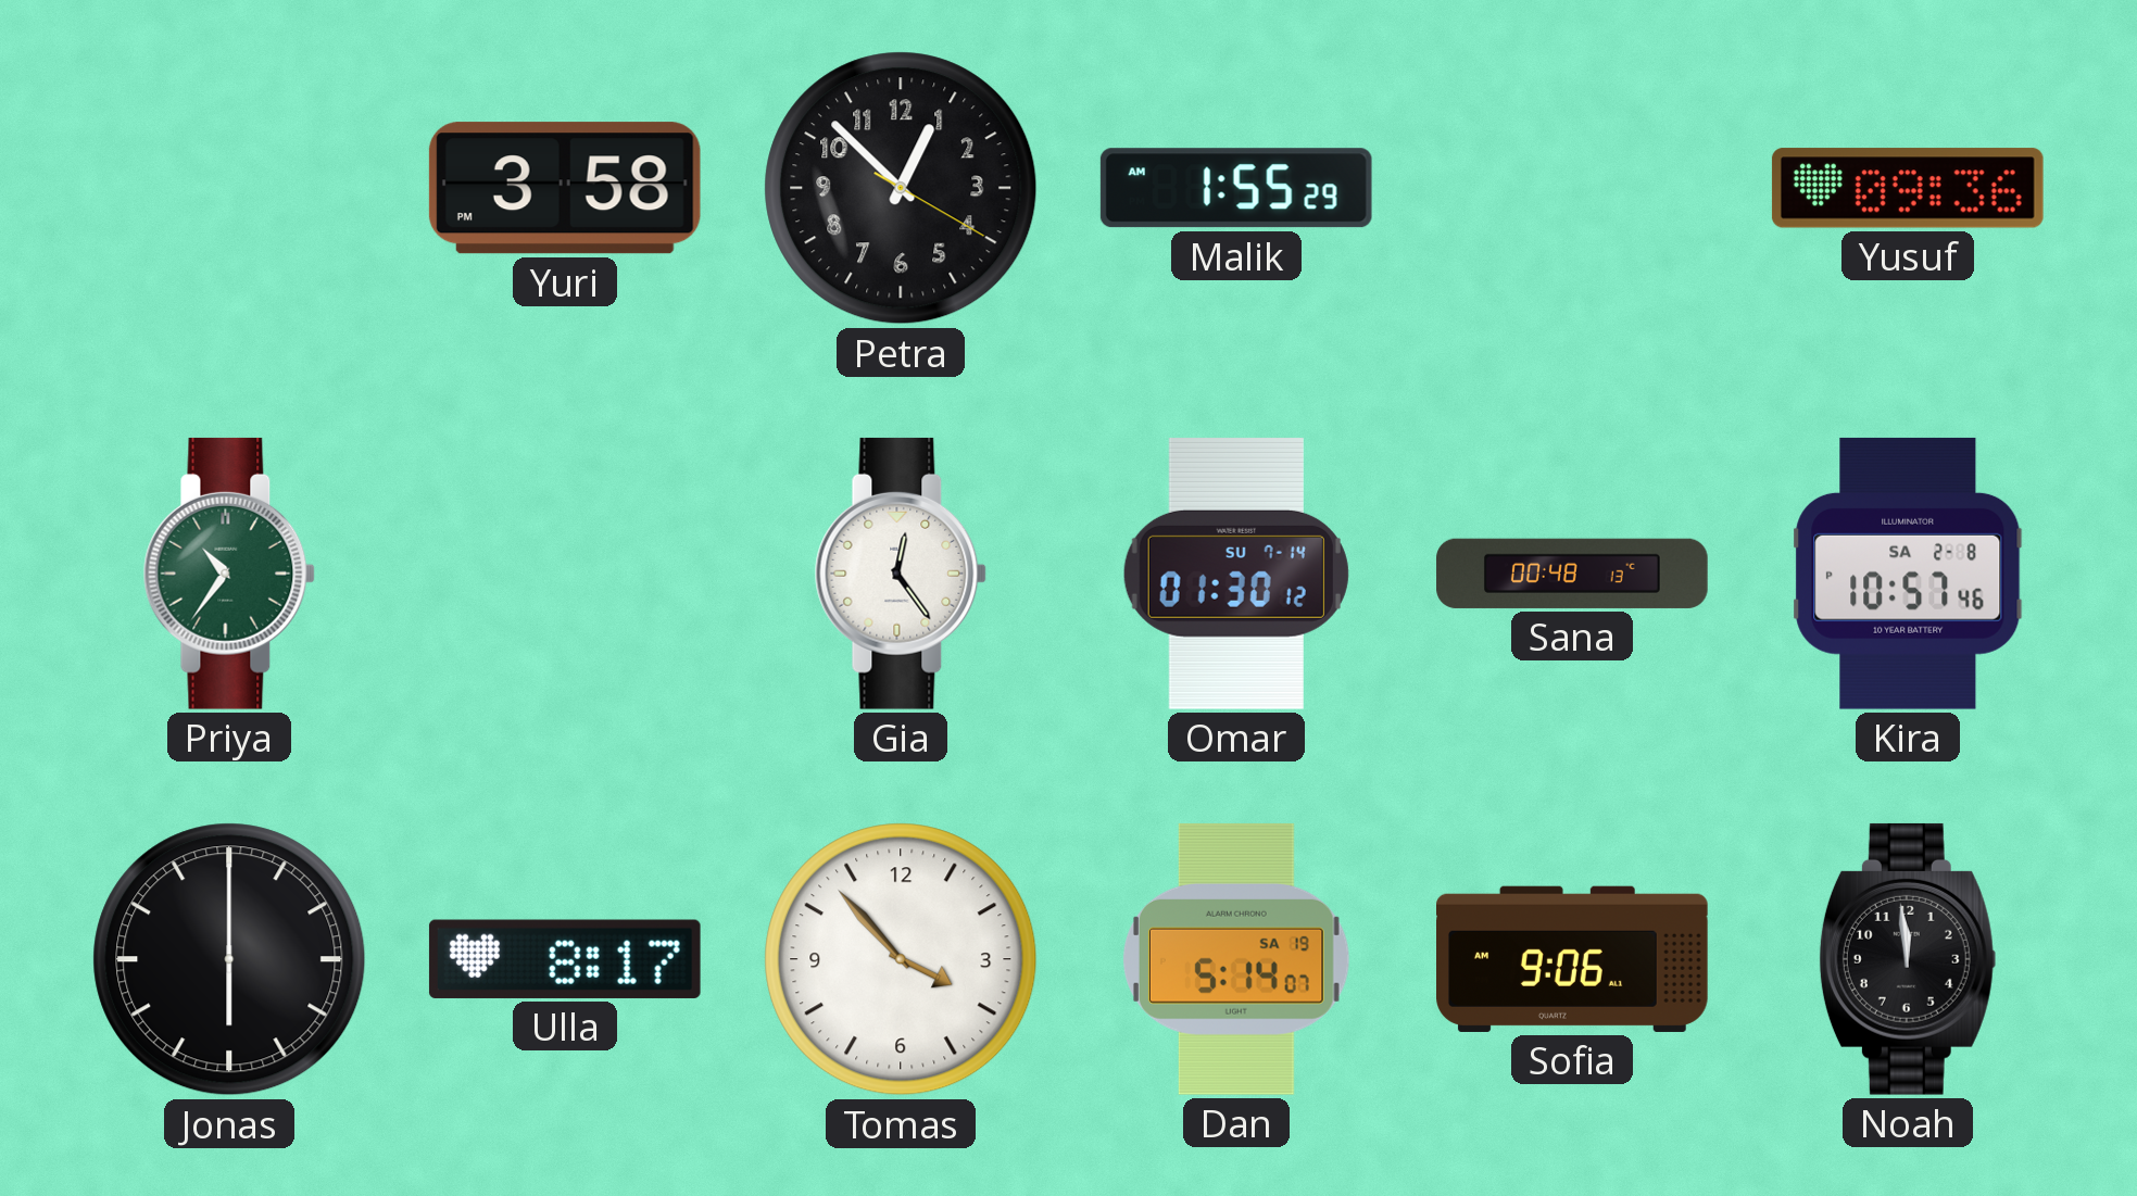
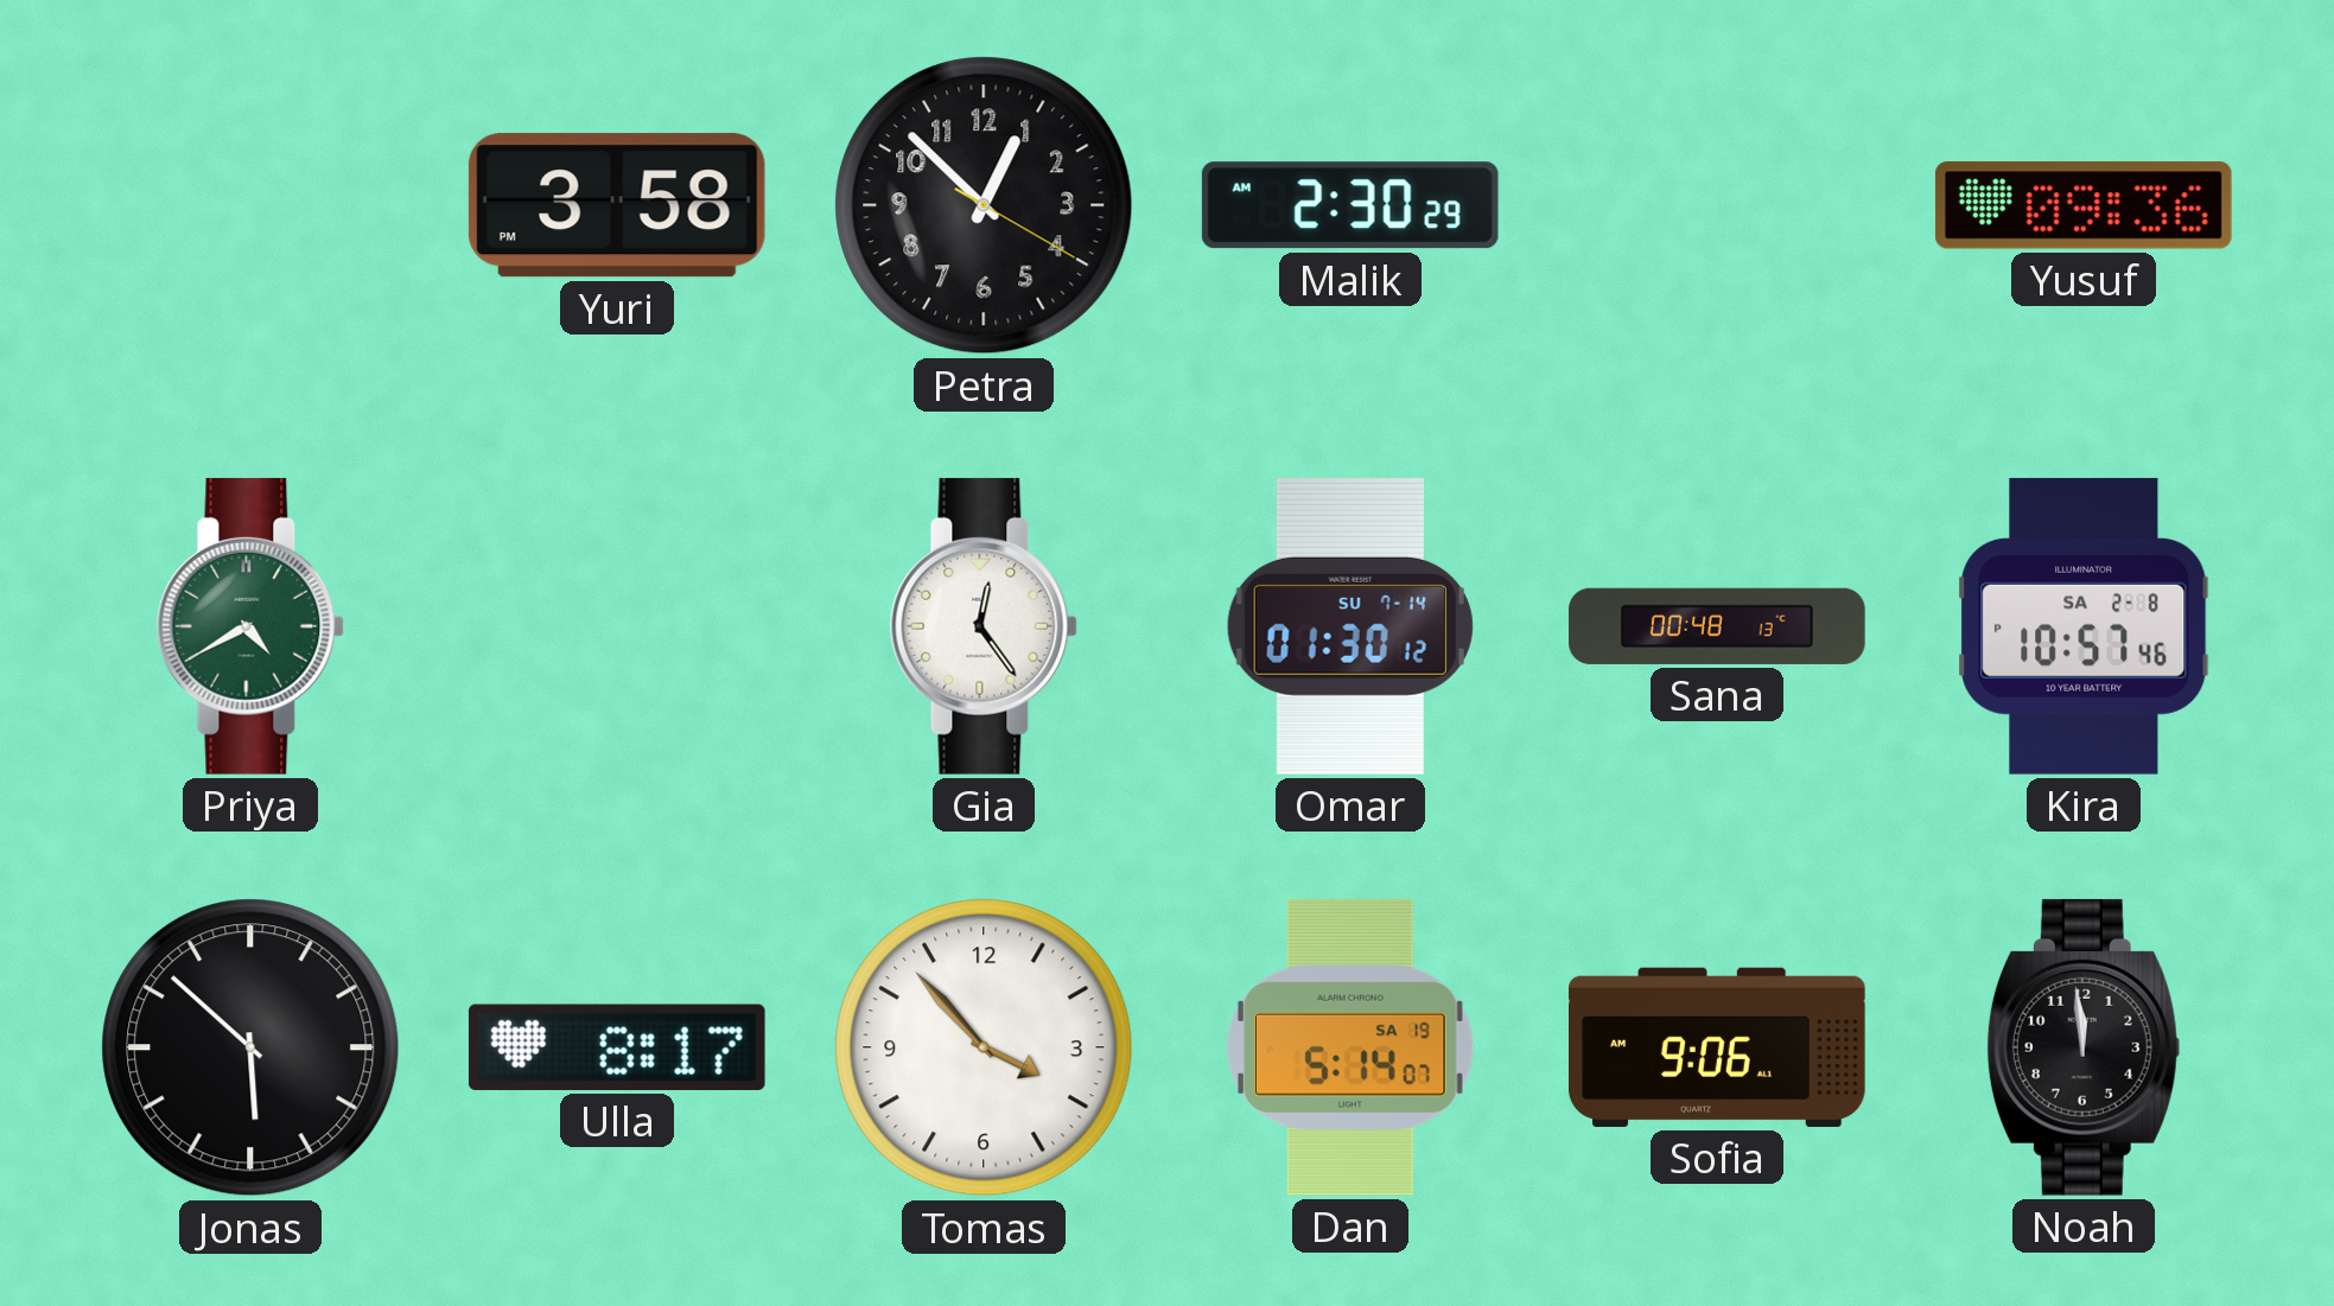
Malik: 1:55 -> 2:30
Priya: 10:36 -> 4:40
Jonas: 6:00 -> 5:52
